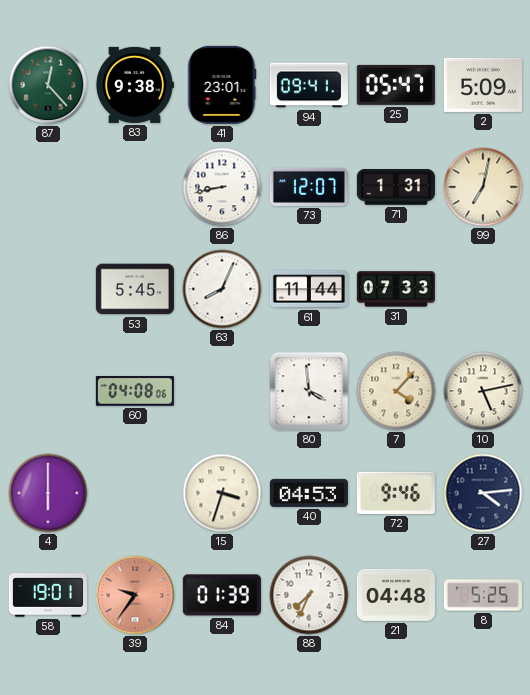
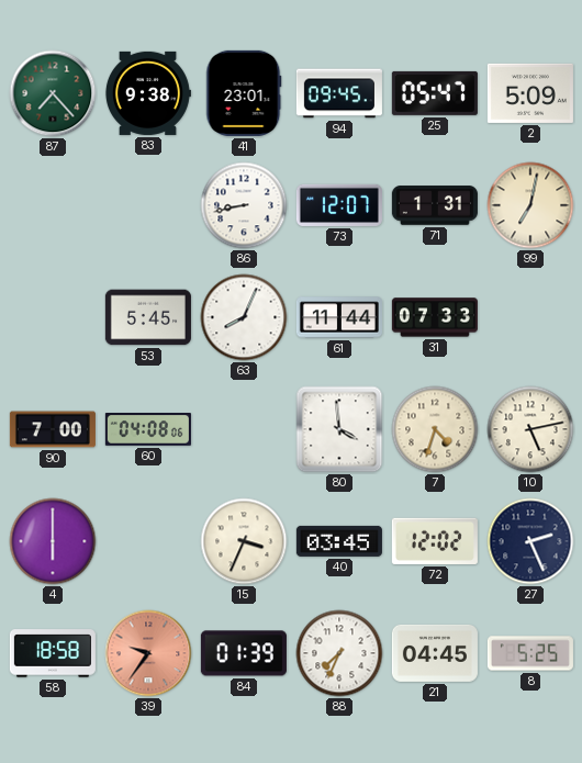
87: 12:23 -> 7:23
94: 09:41 -> 09:45
90: none -> 7:00
7: 4:07 -> 4:33
15: 3:33 -> 3:34
40: 04:53 -> 03:45
72: 9:46 -> 12:02
27: 4:14 -> 2:26
58: 19:01 -> 18:58
21: 04:48 -> 04:45
